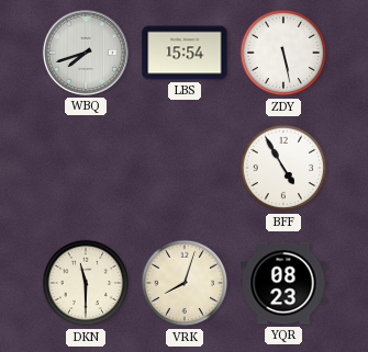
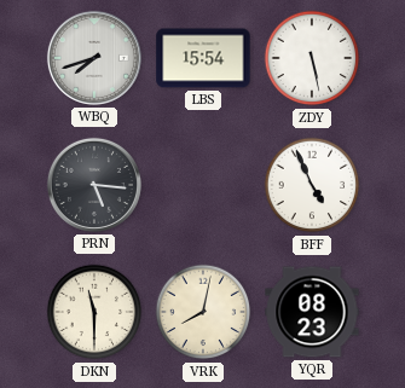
PRN: none -> 5:16
BFF: 4:55 -> 4:56
VRK: 8:03 -> 8:02
